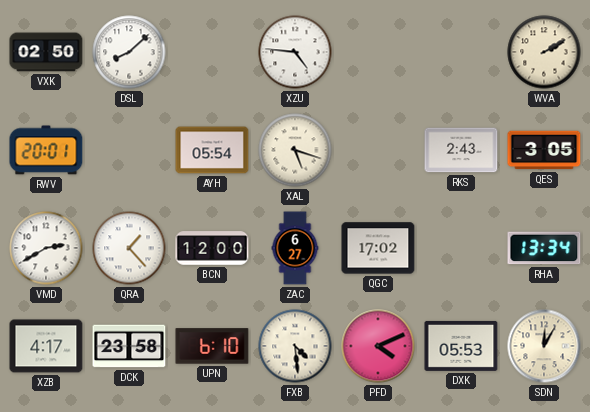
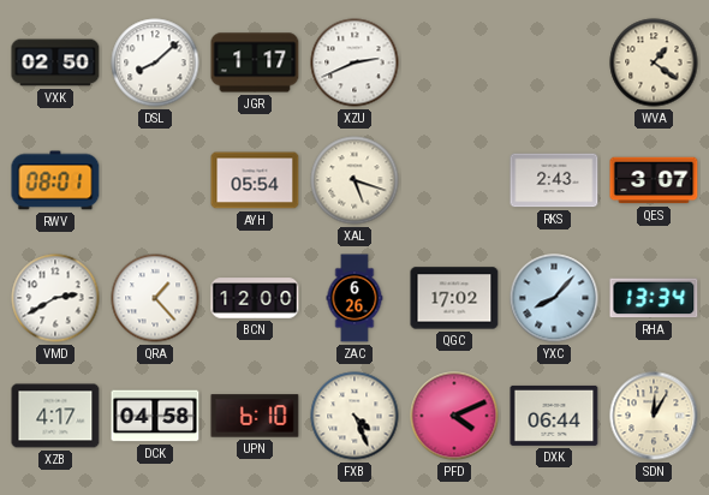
JGR: none -> 1:17
XZU: 4:46 -> 2:41
WVA: 2:10 -> 1:21
RWV: 20:01 -> 08:01
QES: 3:05 -> 3:07
ZAC: 6:27 -> 6:26
YXC: none -> 8:07
DCK: 23:58 -> 04:58
FXB: 4:29 -> 4:26
DXK: 05:53 -> 06:44
